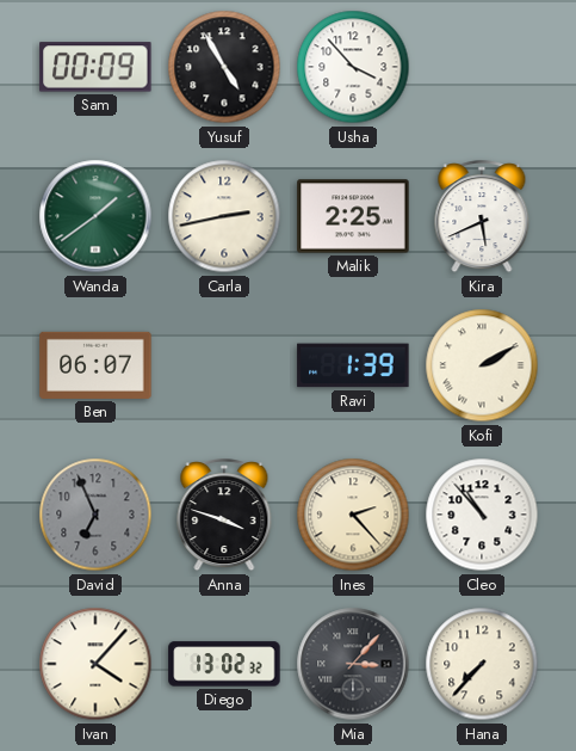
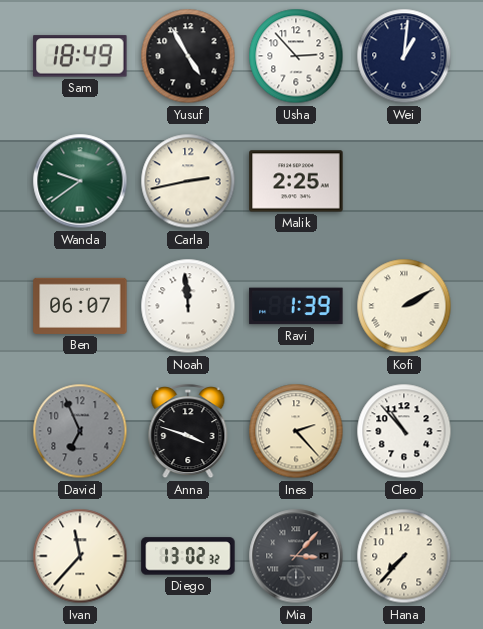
Sam: 00:09 -> 18:49
Usha: 3:53 -> 2:53
Wei: none -> 1:01
Wanda: 1:39 -> 9:39
Kira: 5:41 -> none
Noah: none -> 11:59
Ivan: 4:07 -> 11:37
